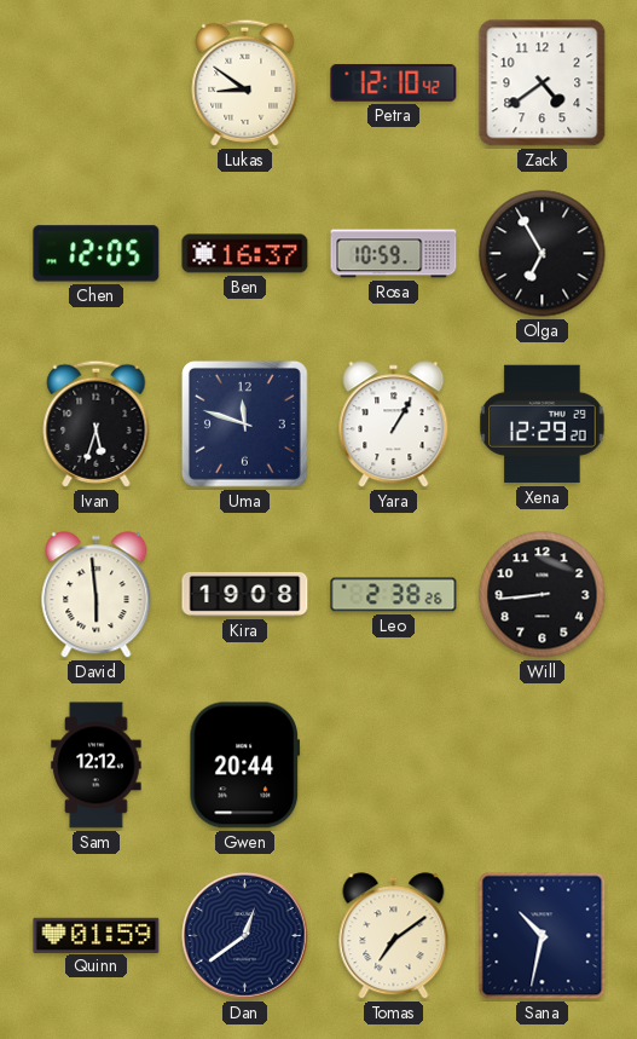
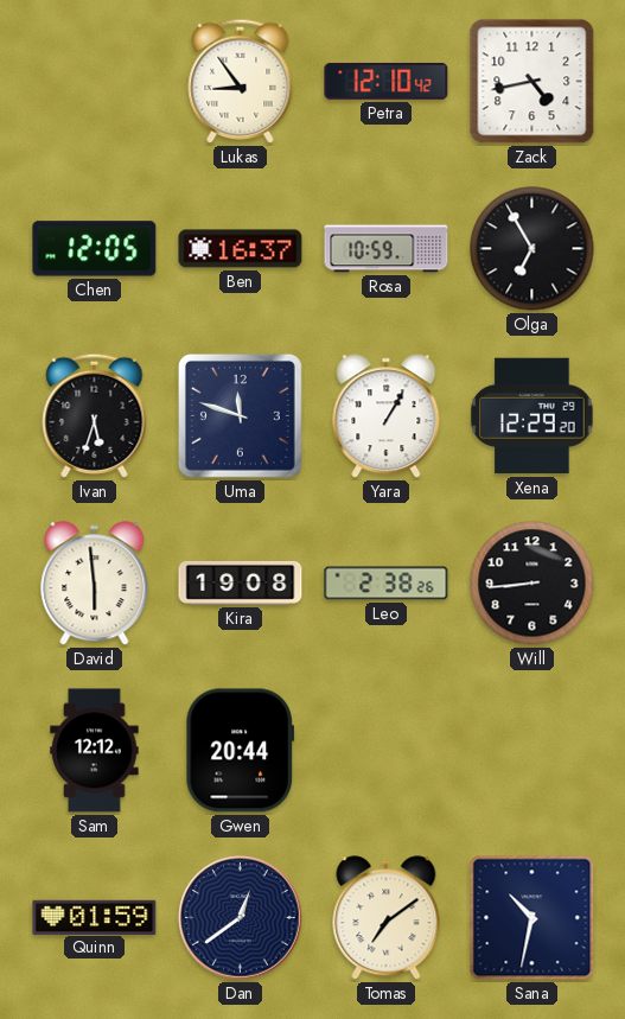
Lukas: 8:51 -> 8:54
Zack: 4:39 -> 4:43
